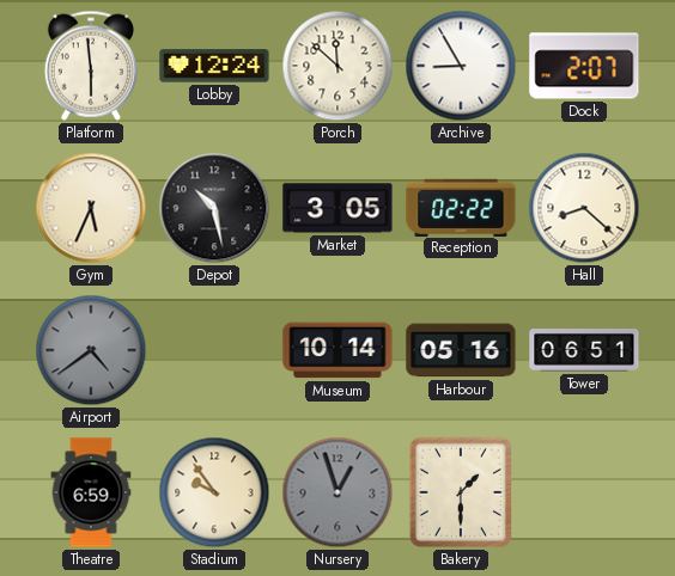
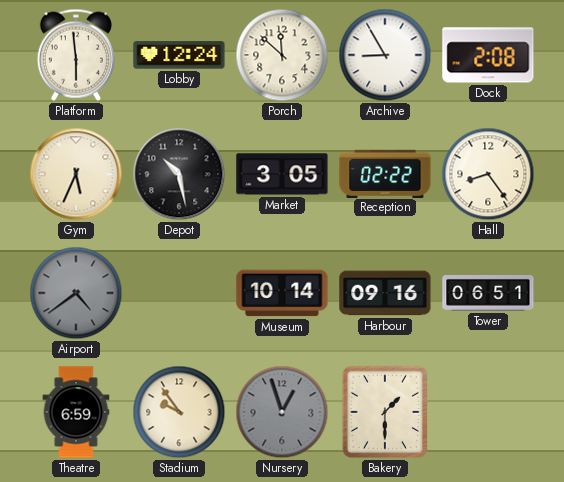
Dock: 2:07 -> 2:08
Hall: 8:22 -> 8:24
Harbour: 05:16 -> 09:16
